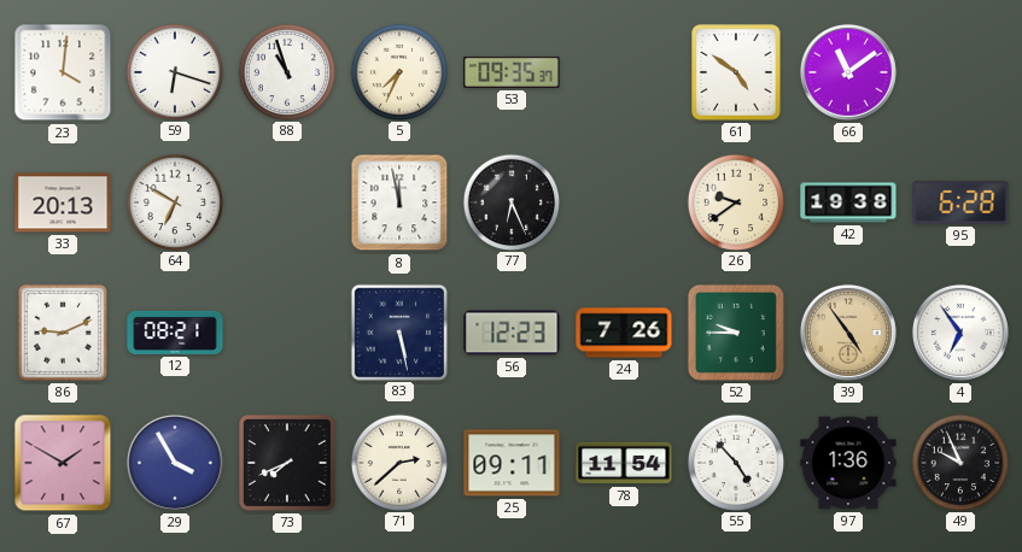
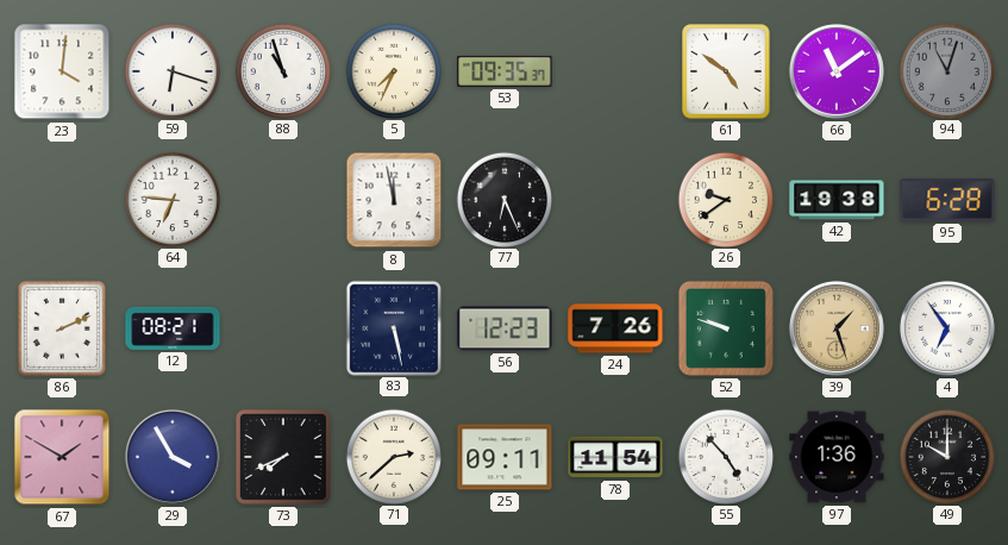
94: none -> 11:03
33: 20:13 -> none
64: 6:50 -> 6:46
86: 9:11 -> 2:11
52: 9:45 -> 9:48
39: 4:54 -> 1:27
49: 9:56 -> 10:00
